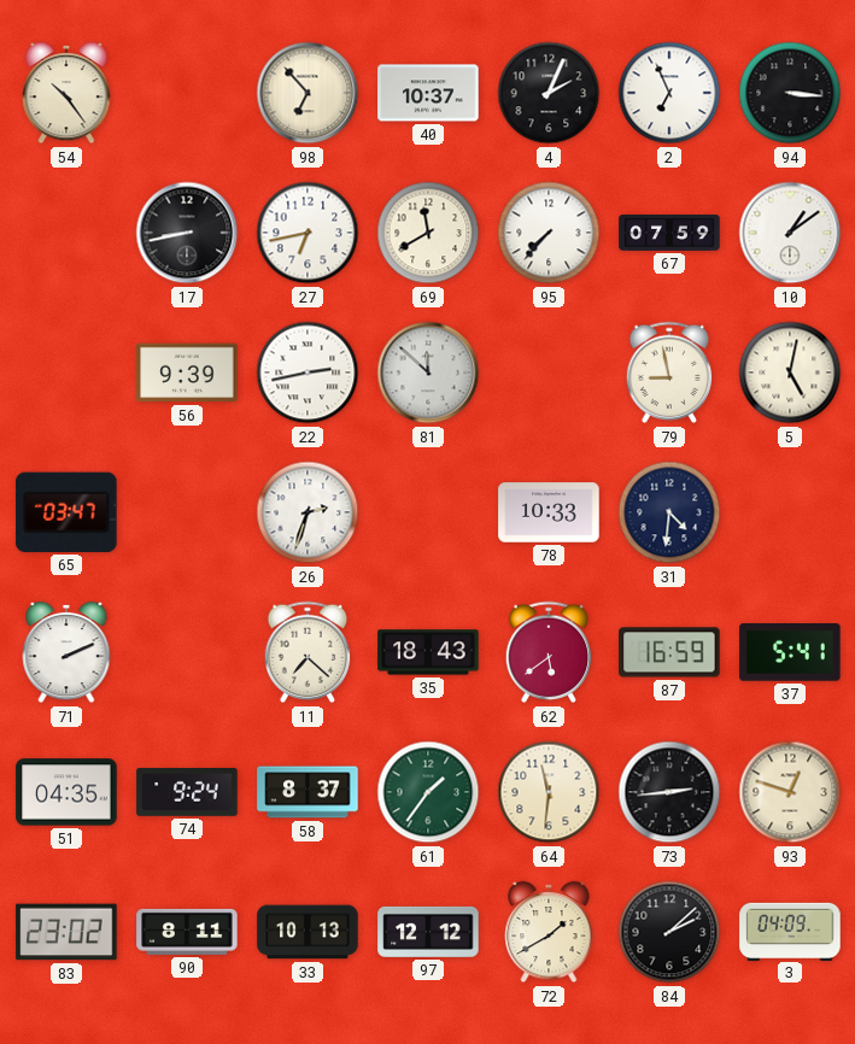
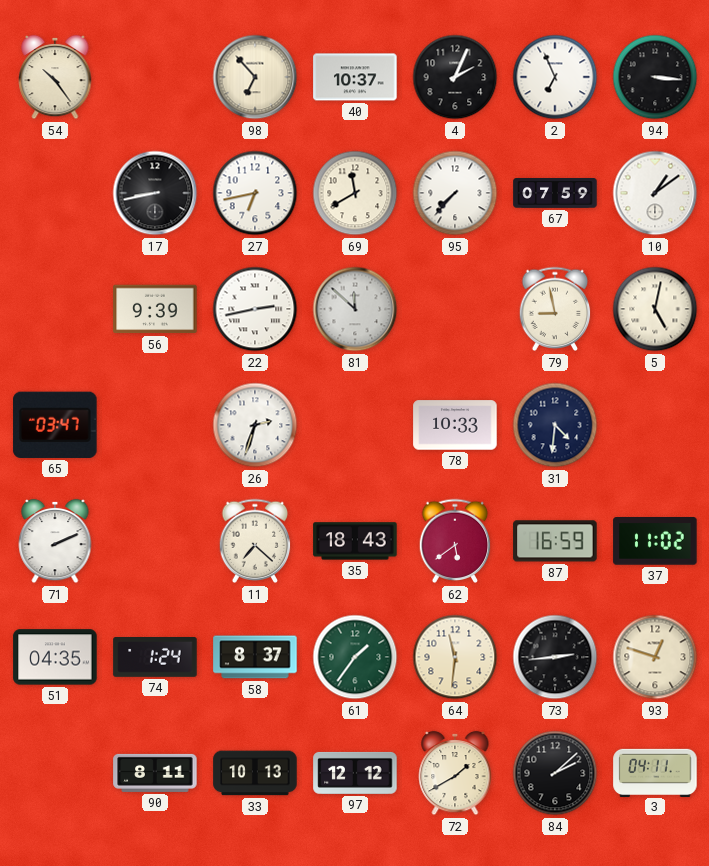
37: 5:41 -> 11:02
74: 9:24 -> 1:24
83: 23:02 -> none
3: 04:09 -> 04:11
